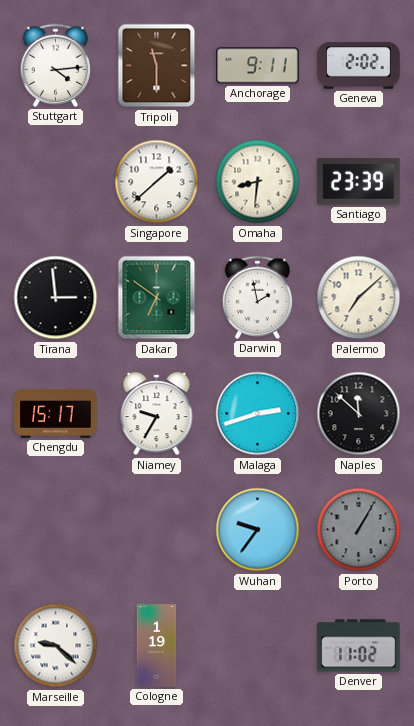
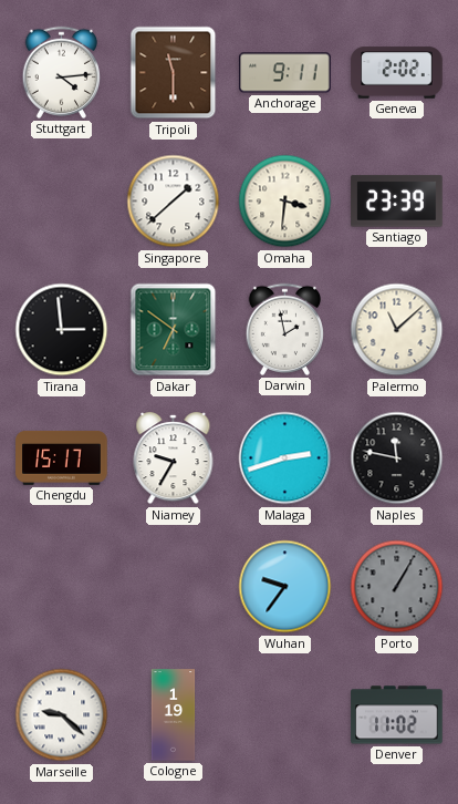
Omaha: 8:31 -> 3:31
Palermo: 7:08 -> 11:08
Naples: 11:52 -> 11:47
